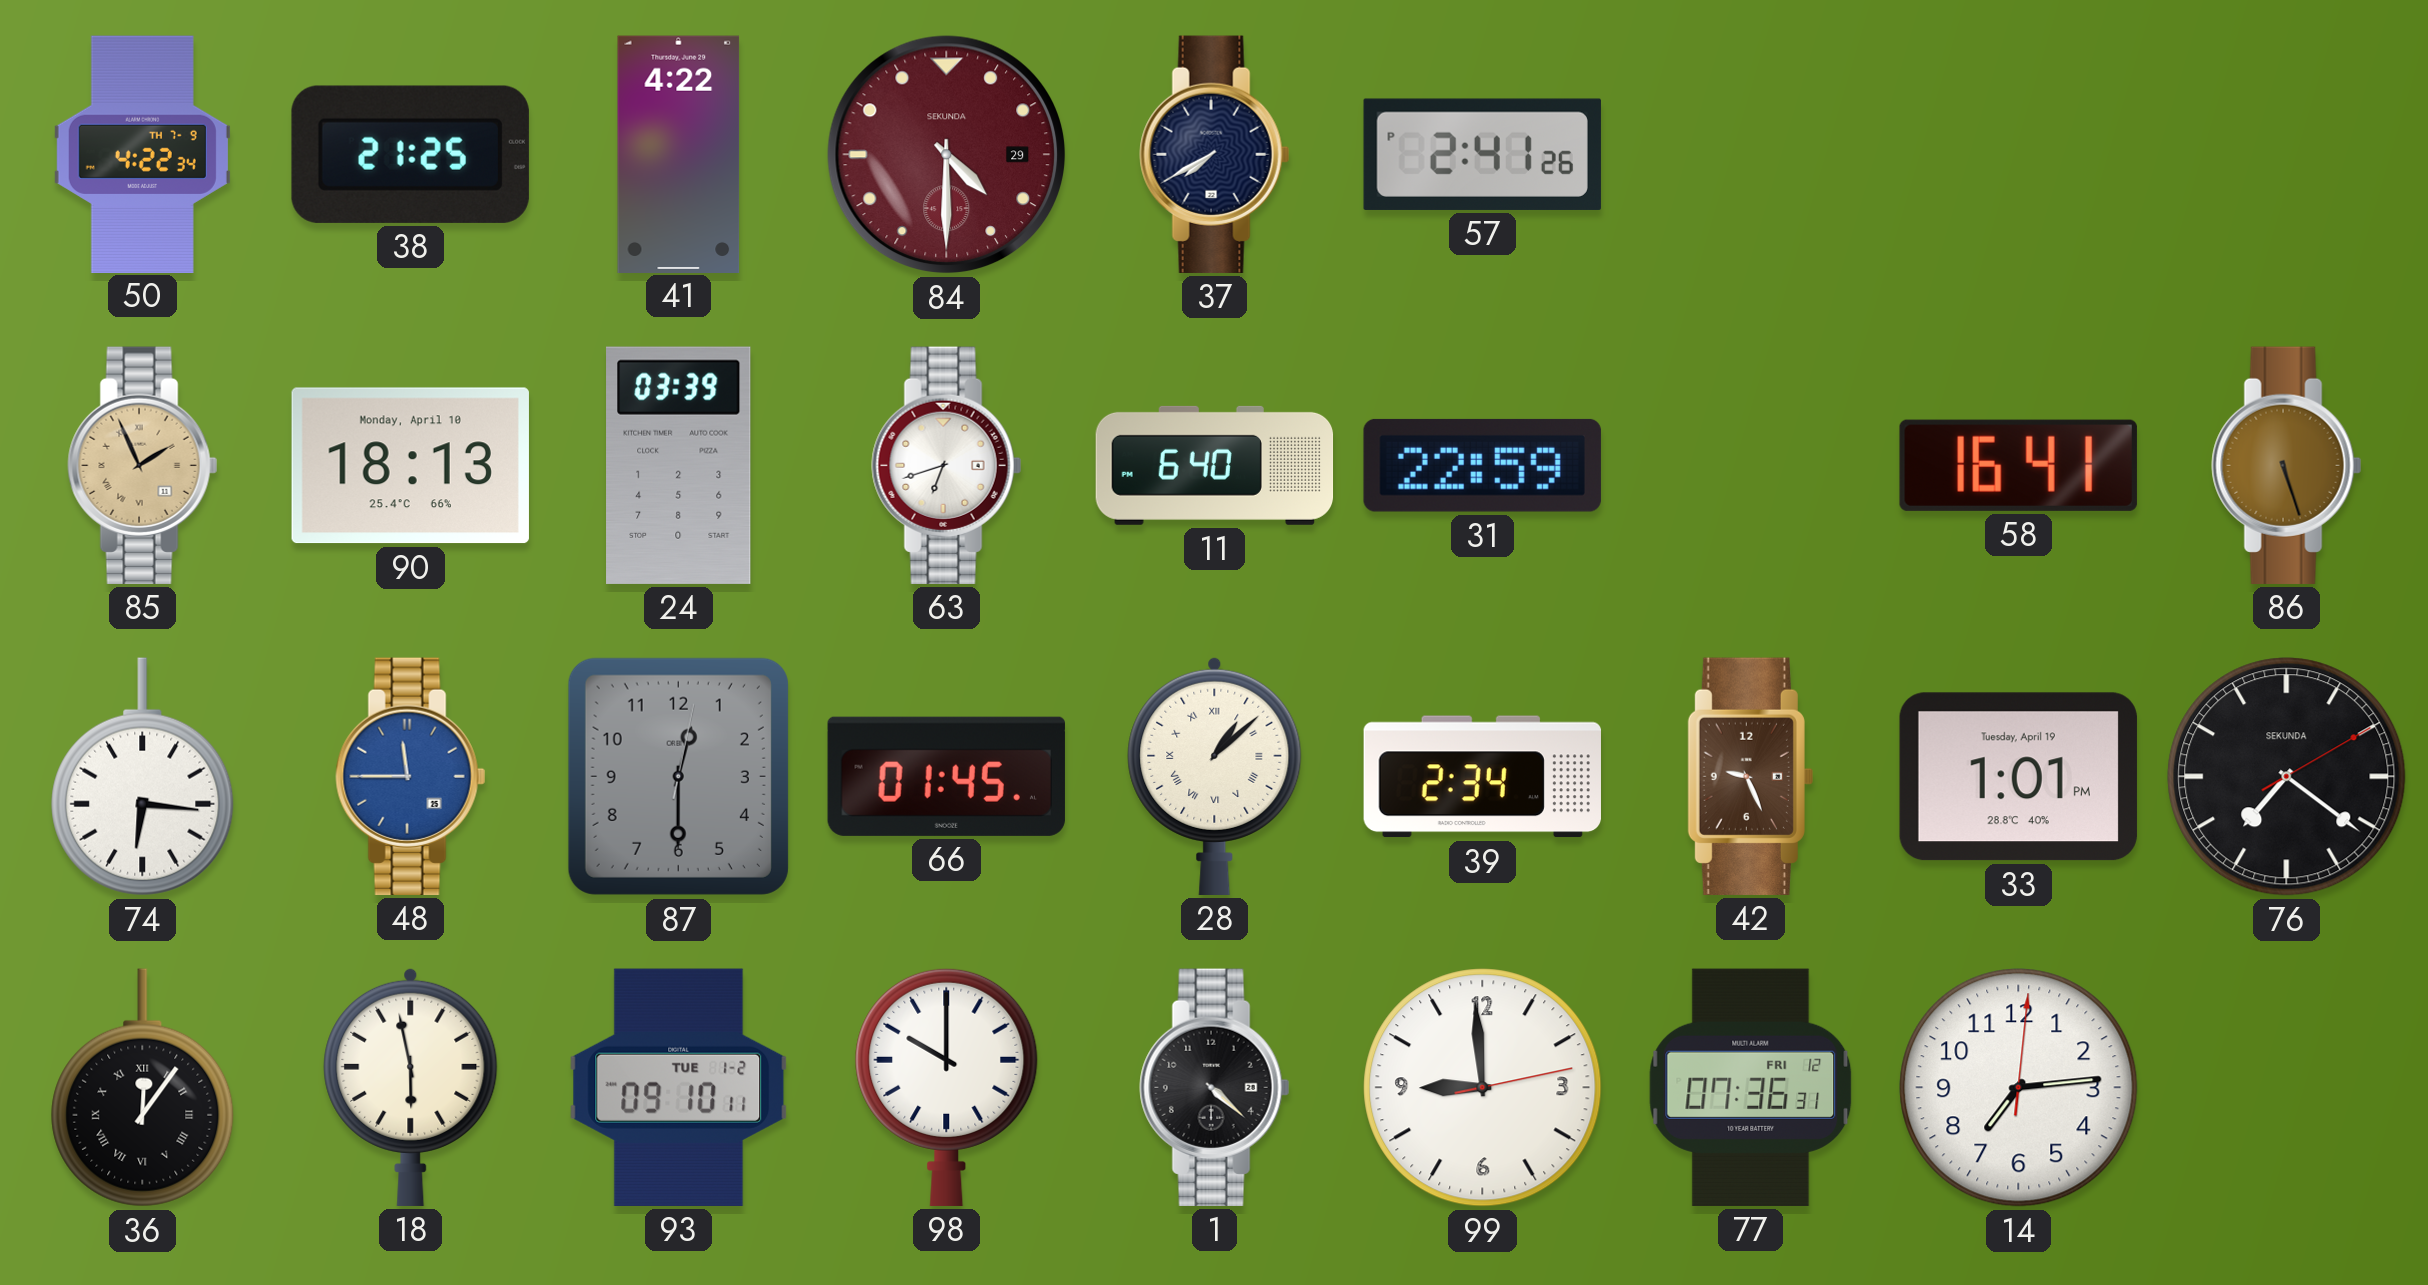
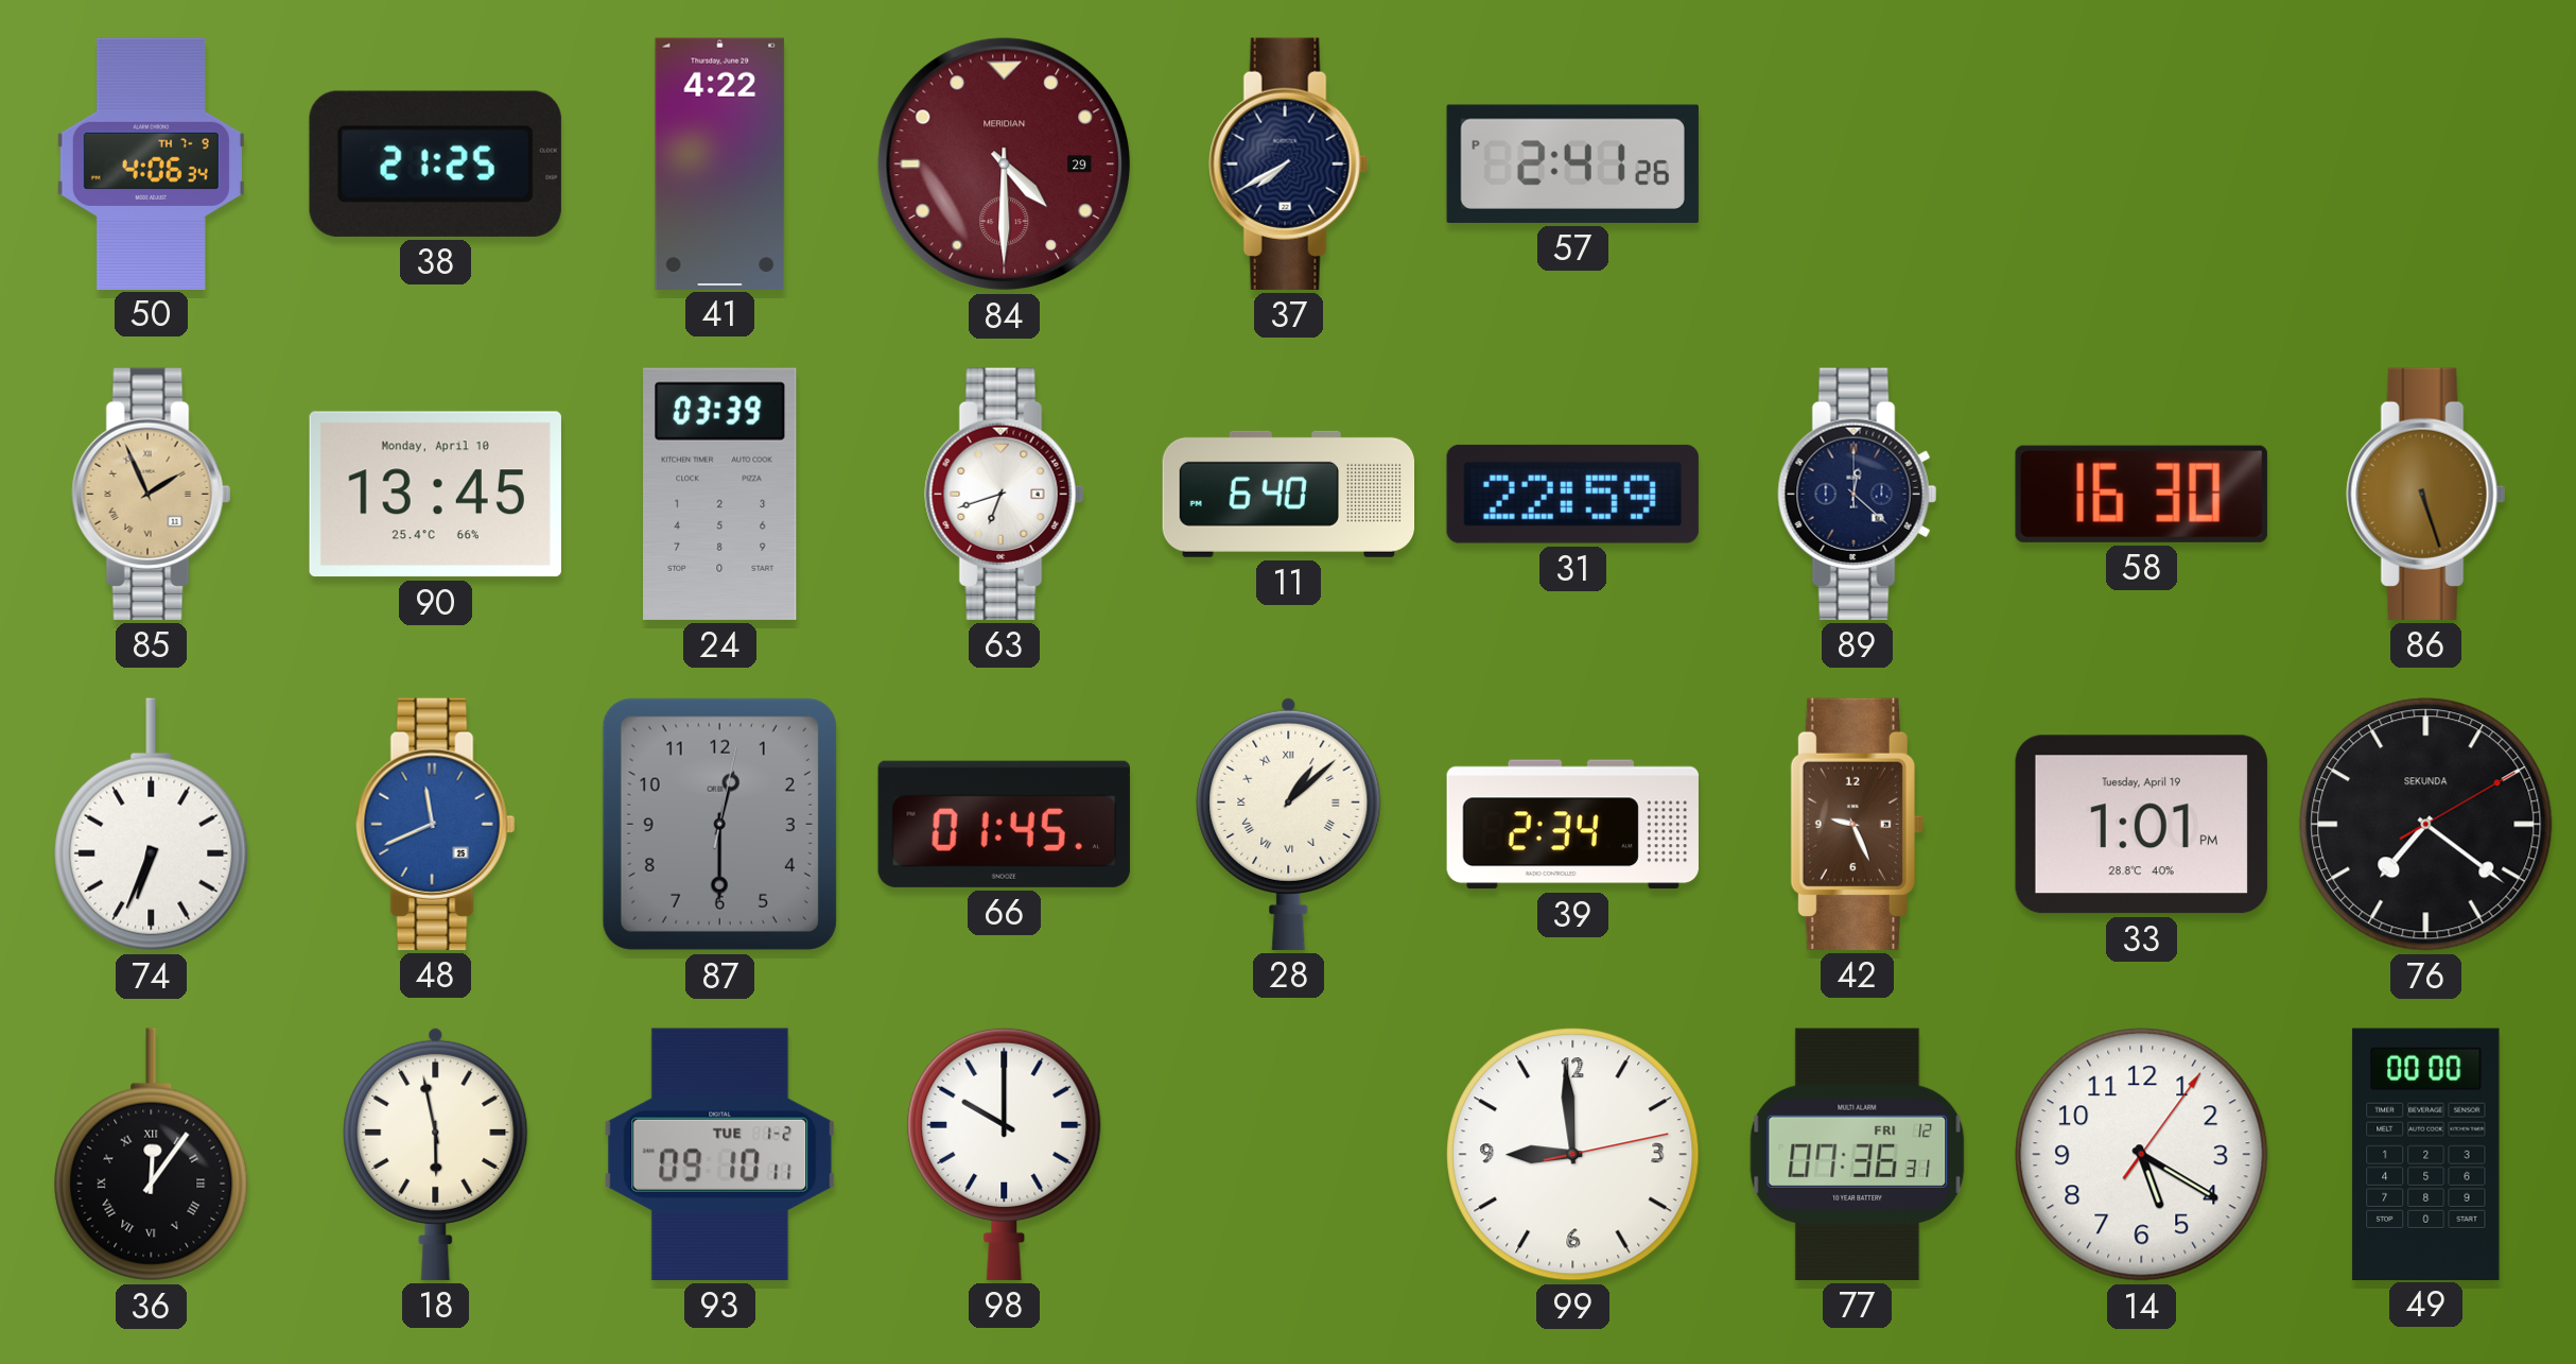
50: 4:22 -> 4:06
84 brand: SEKUNDA -> MERIDIAN
90: 18:13 -> 13:45
89: none -> 12:22
58: 16:41 -> 16:30
74: 6:16 -> 6:34
48: 11:45 -> 11:41
1: 4:22 -> none
14: 7:14 -> 5:20
49: none -> 00:00
